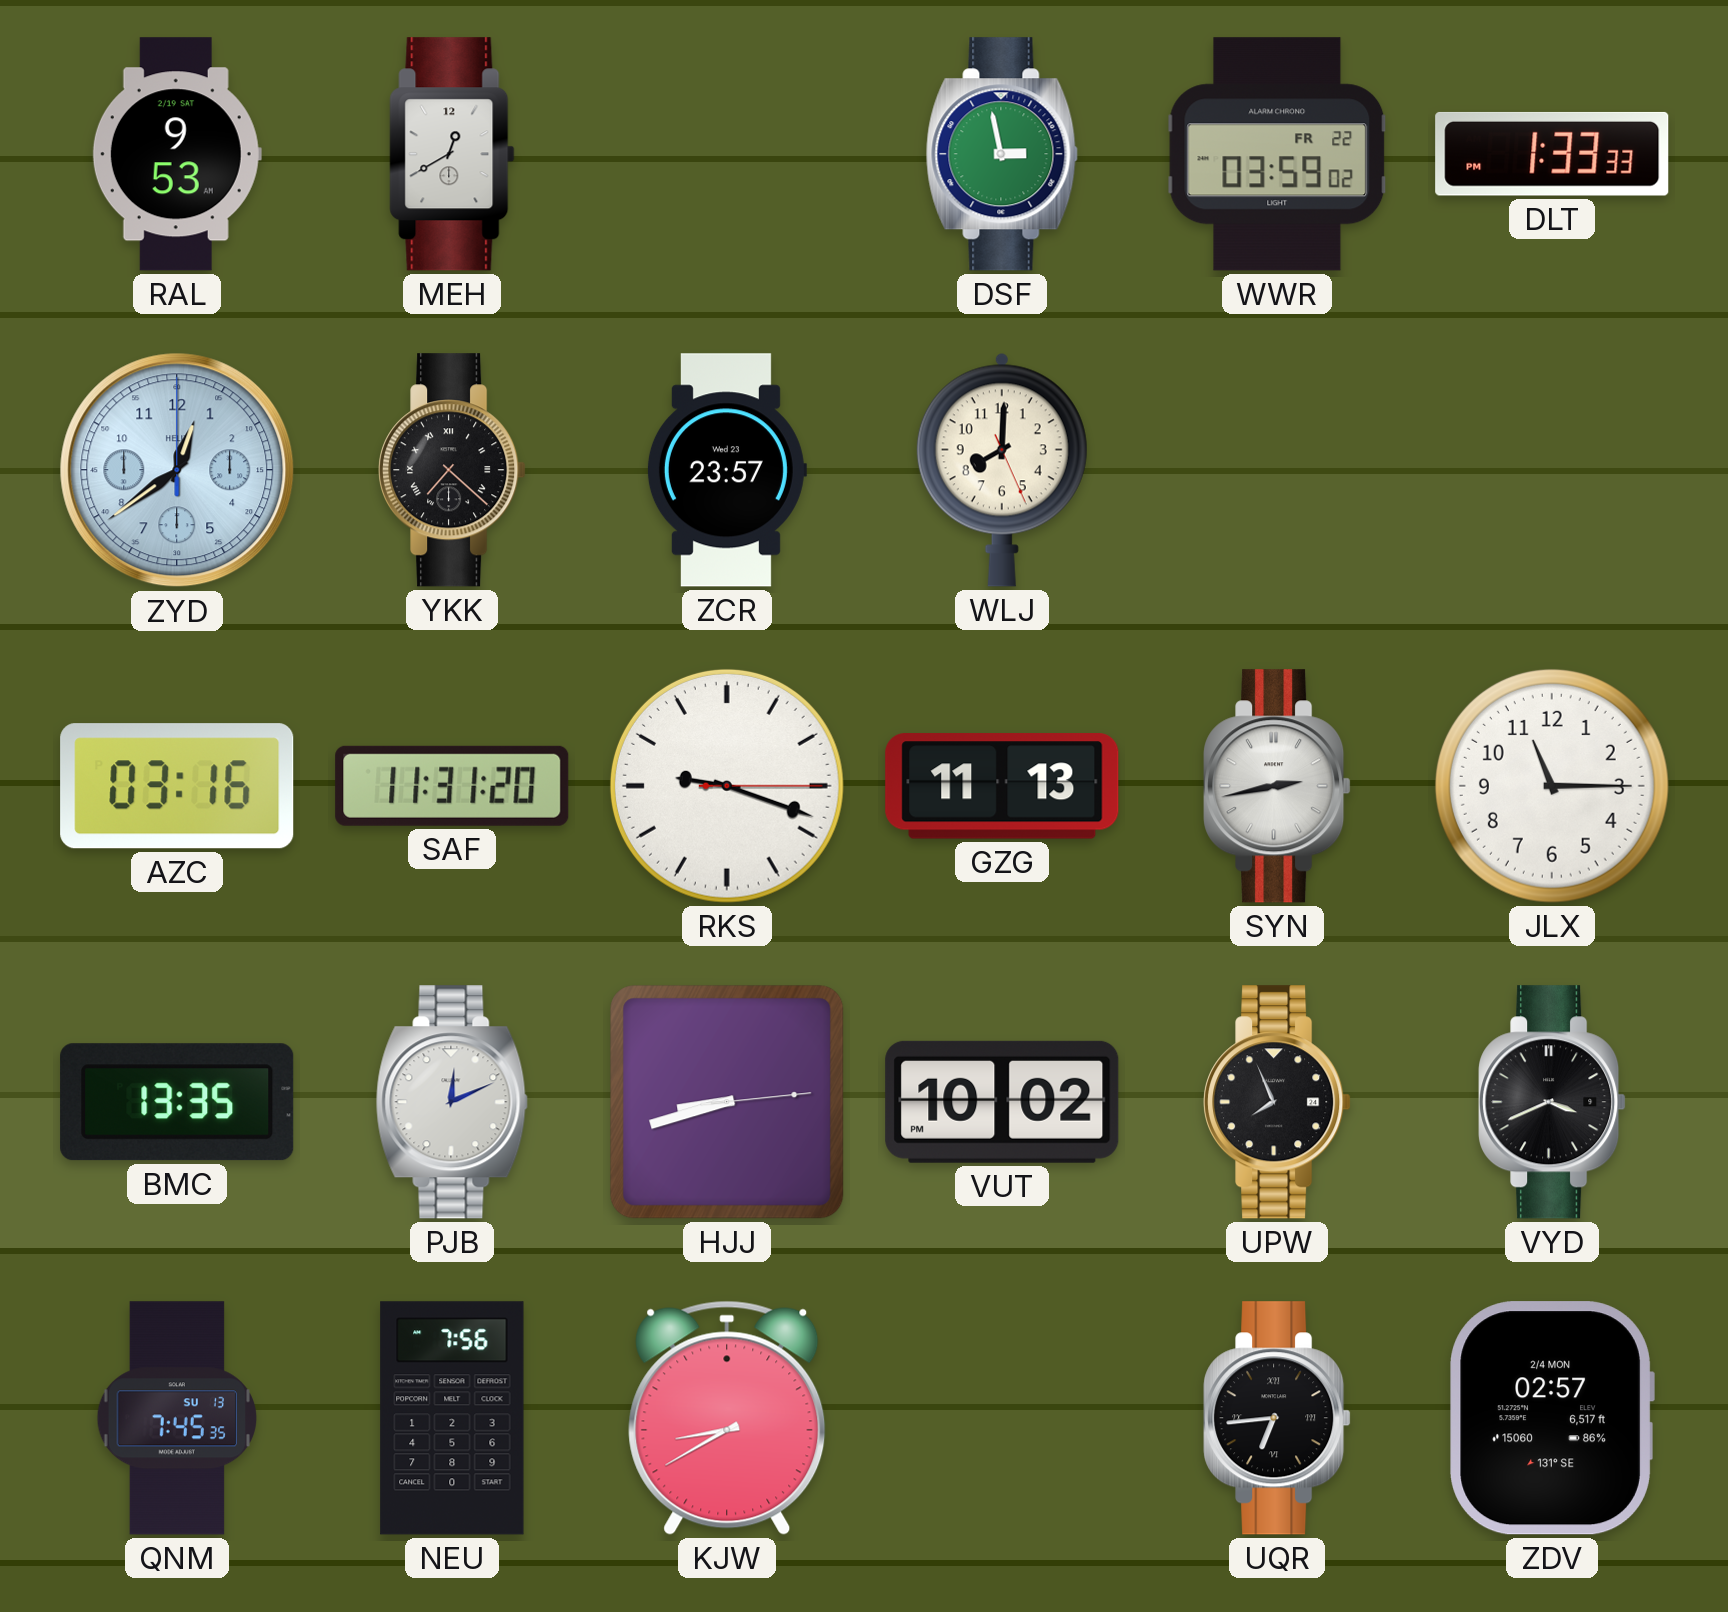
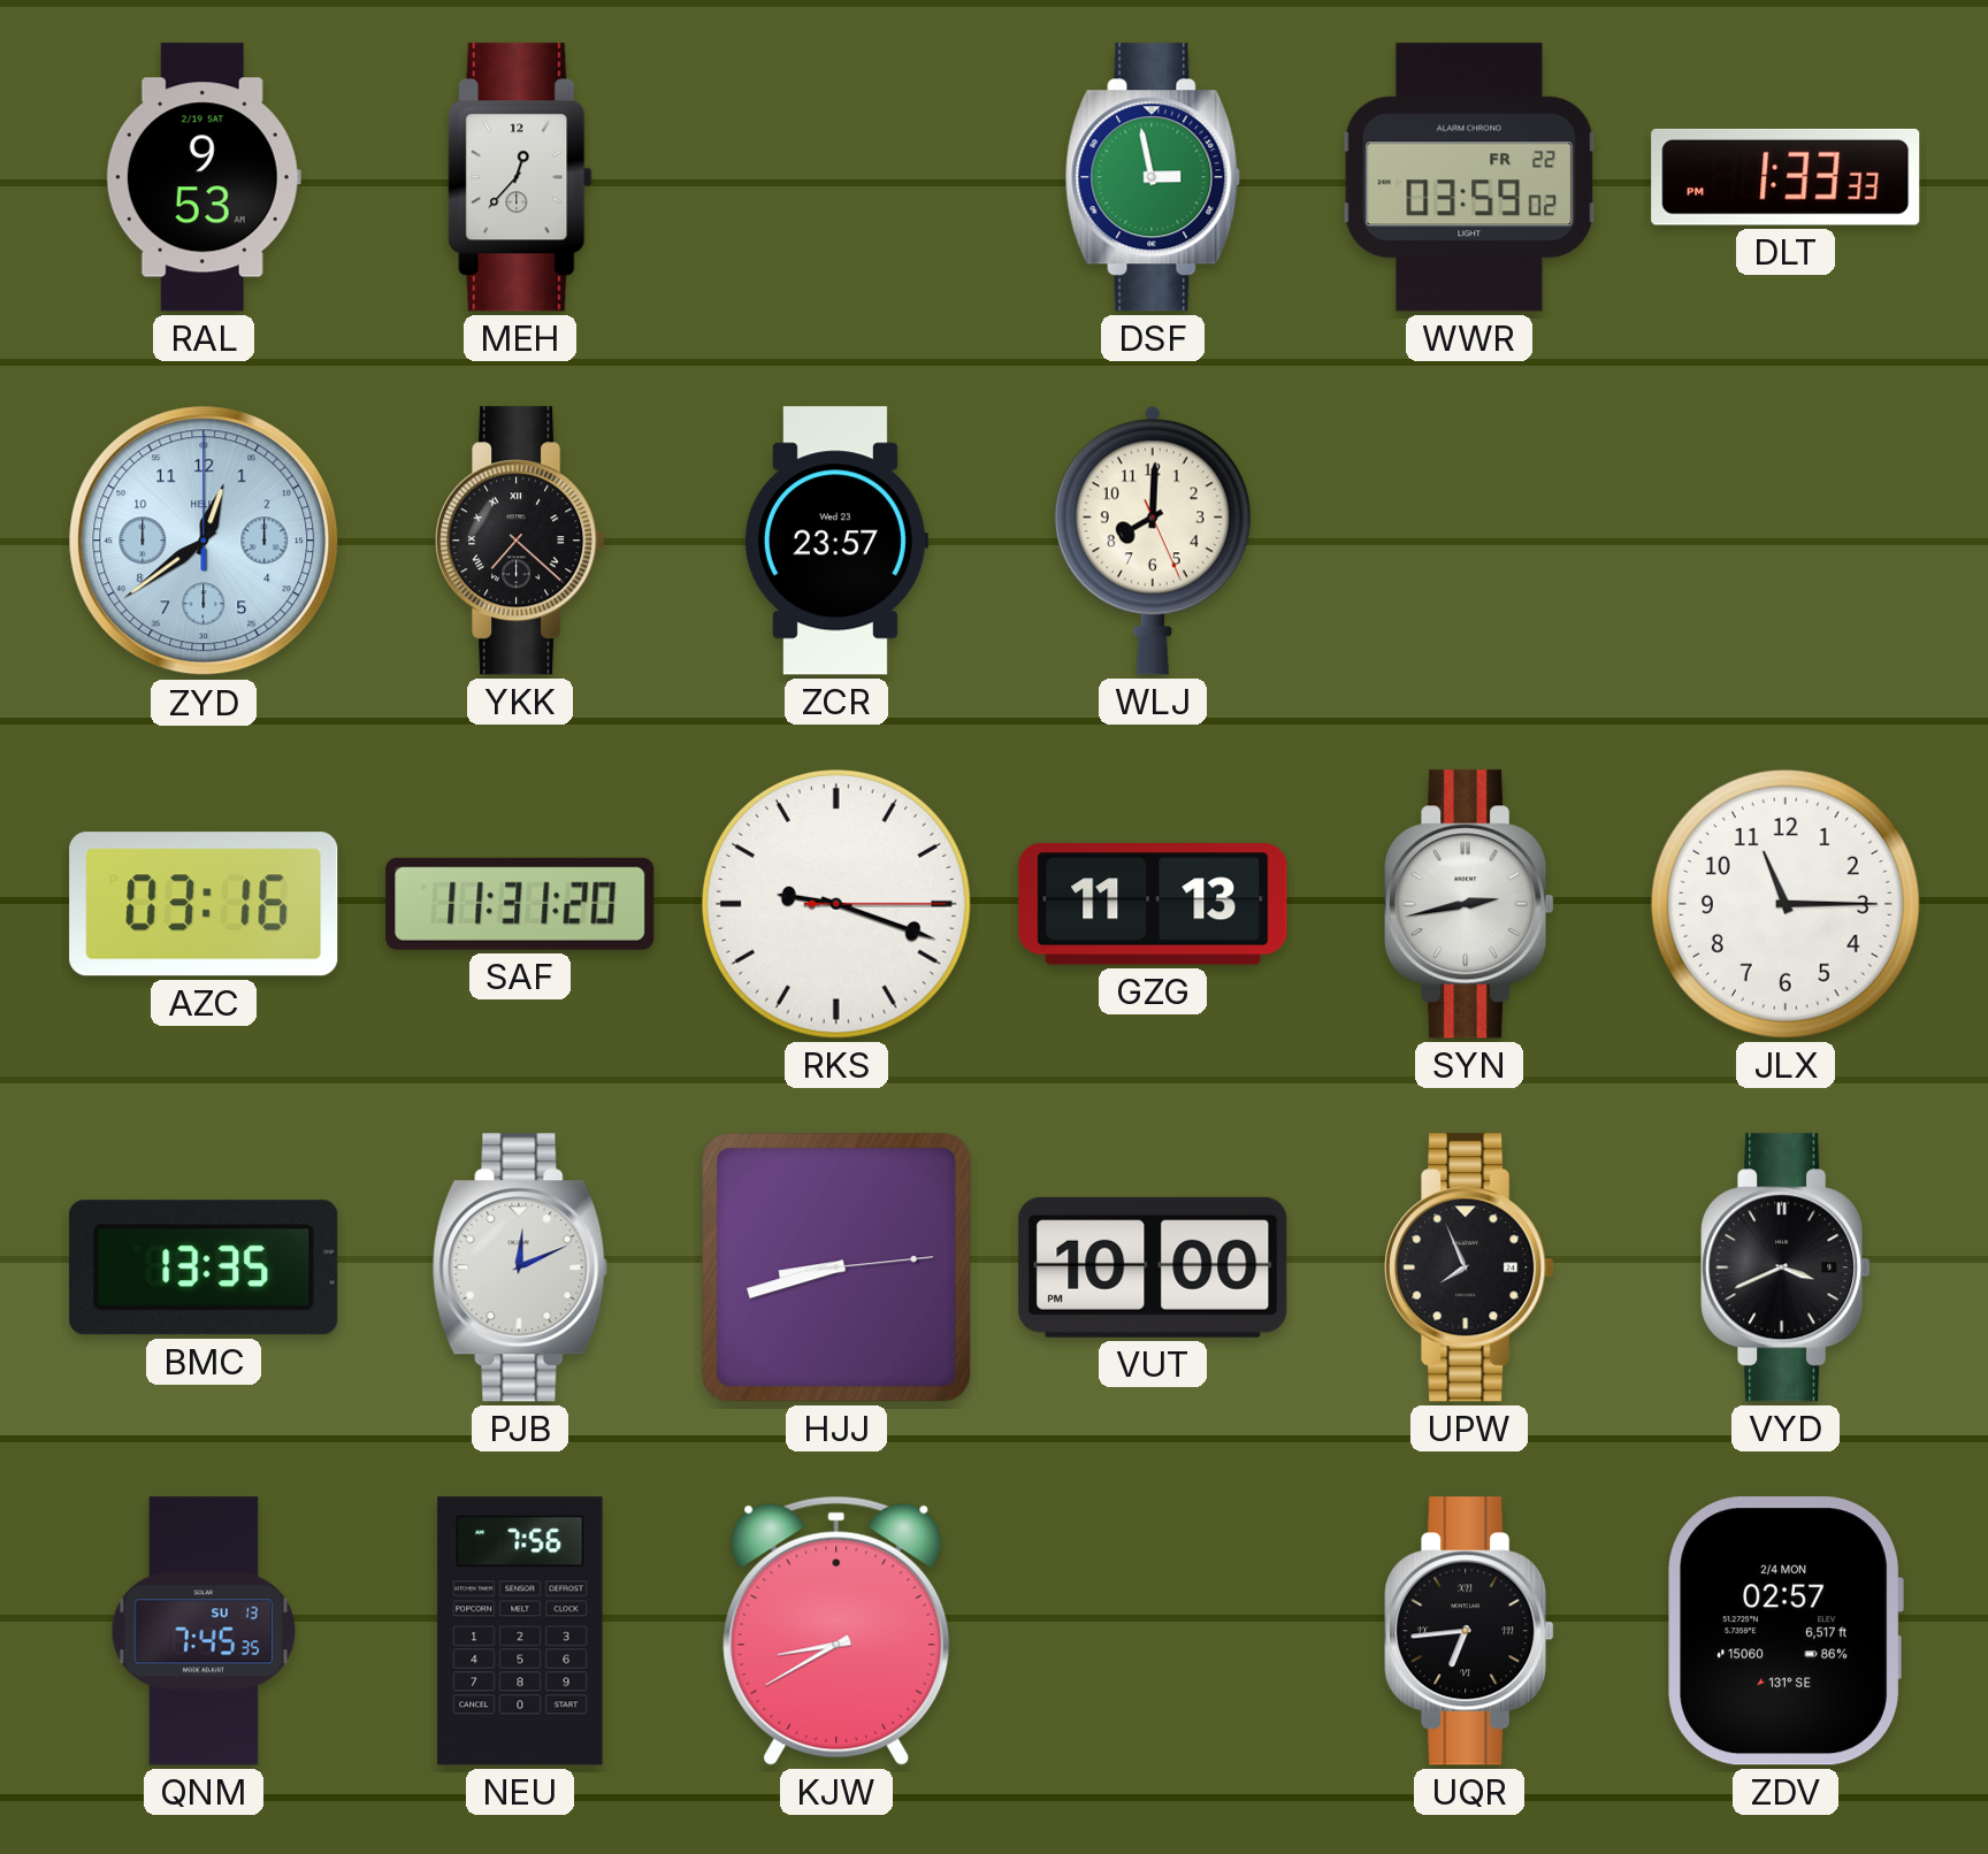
MEH: 12:40 -> 12:37
VUT: 10:02 -> 10:00
